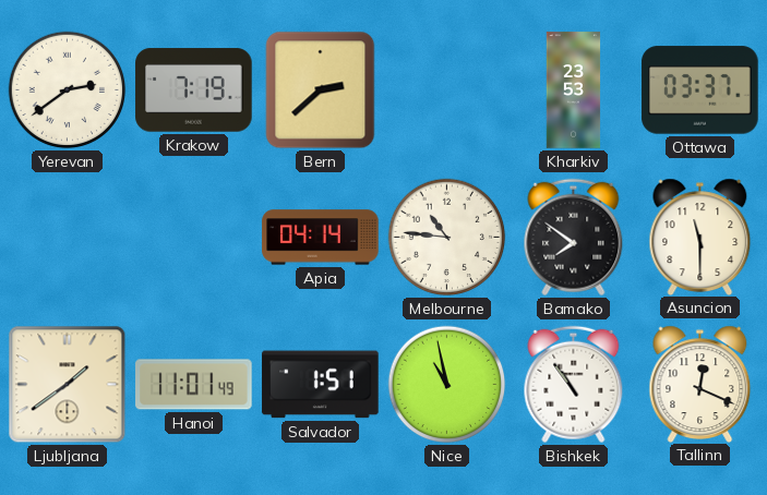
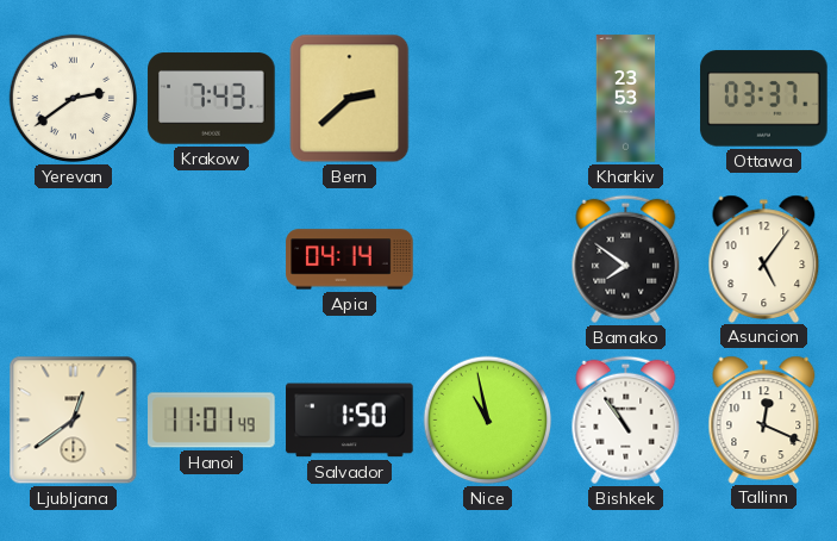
Krakow: 7:19 -> 7:43
Melbourne: 10:46 -> none
Asuncion: 11:30 -> 5:06
Ljubljana: 1:39 -> 12:39
Salvador: 1:51 -> 1:50
